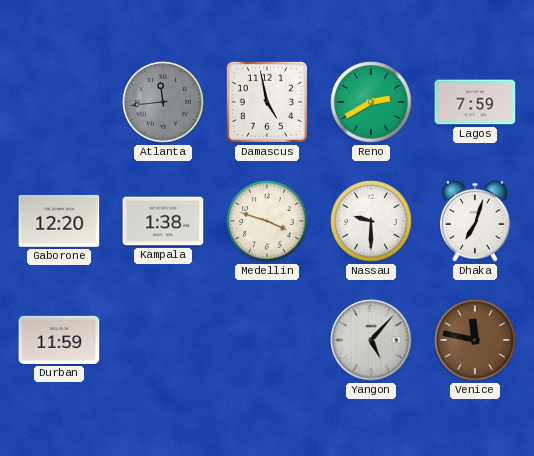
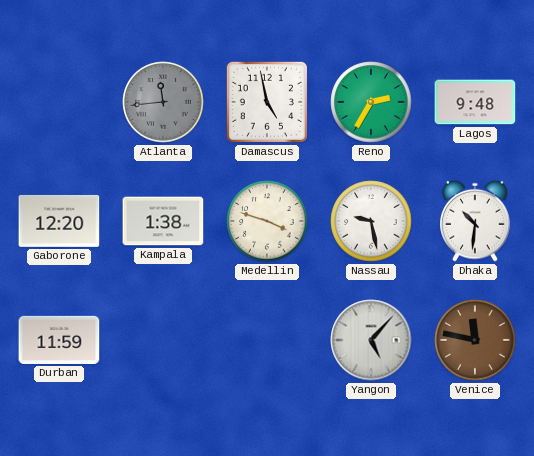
Reno: 2:40 -> 2:35
Lagos: 7:59 -> 9:48
Nassau: 9:30 -> 9:28
Dhaka: 7:03 -> 10:31
